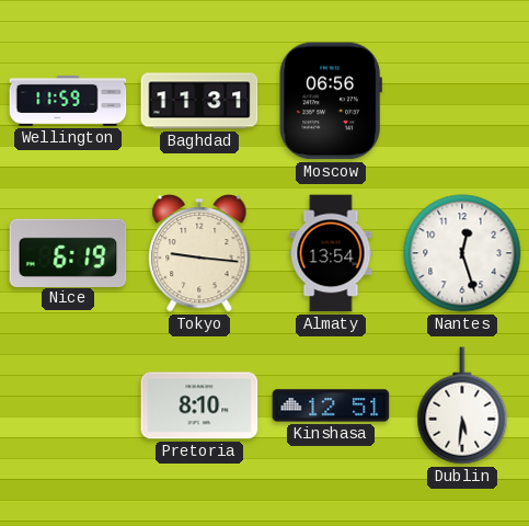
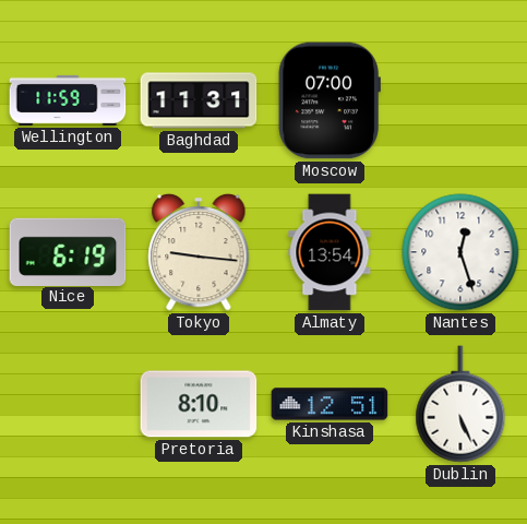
Moscow: 06:56 -> 07:00
Dublin: 5:31 -> 5:26
